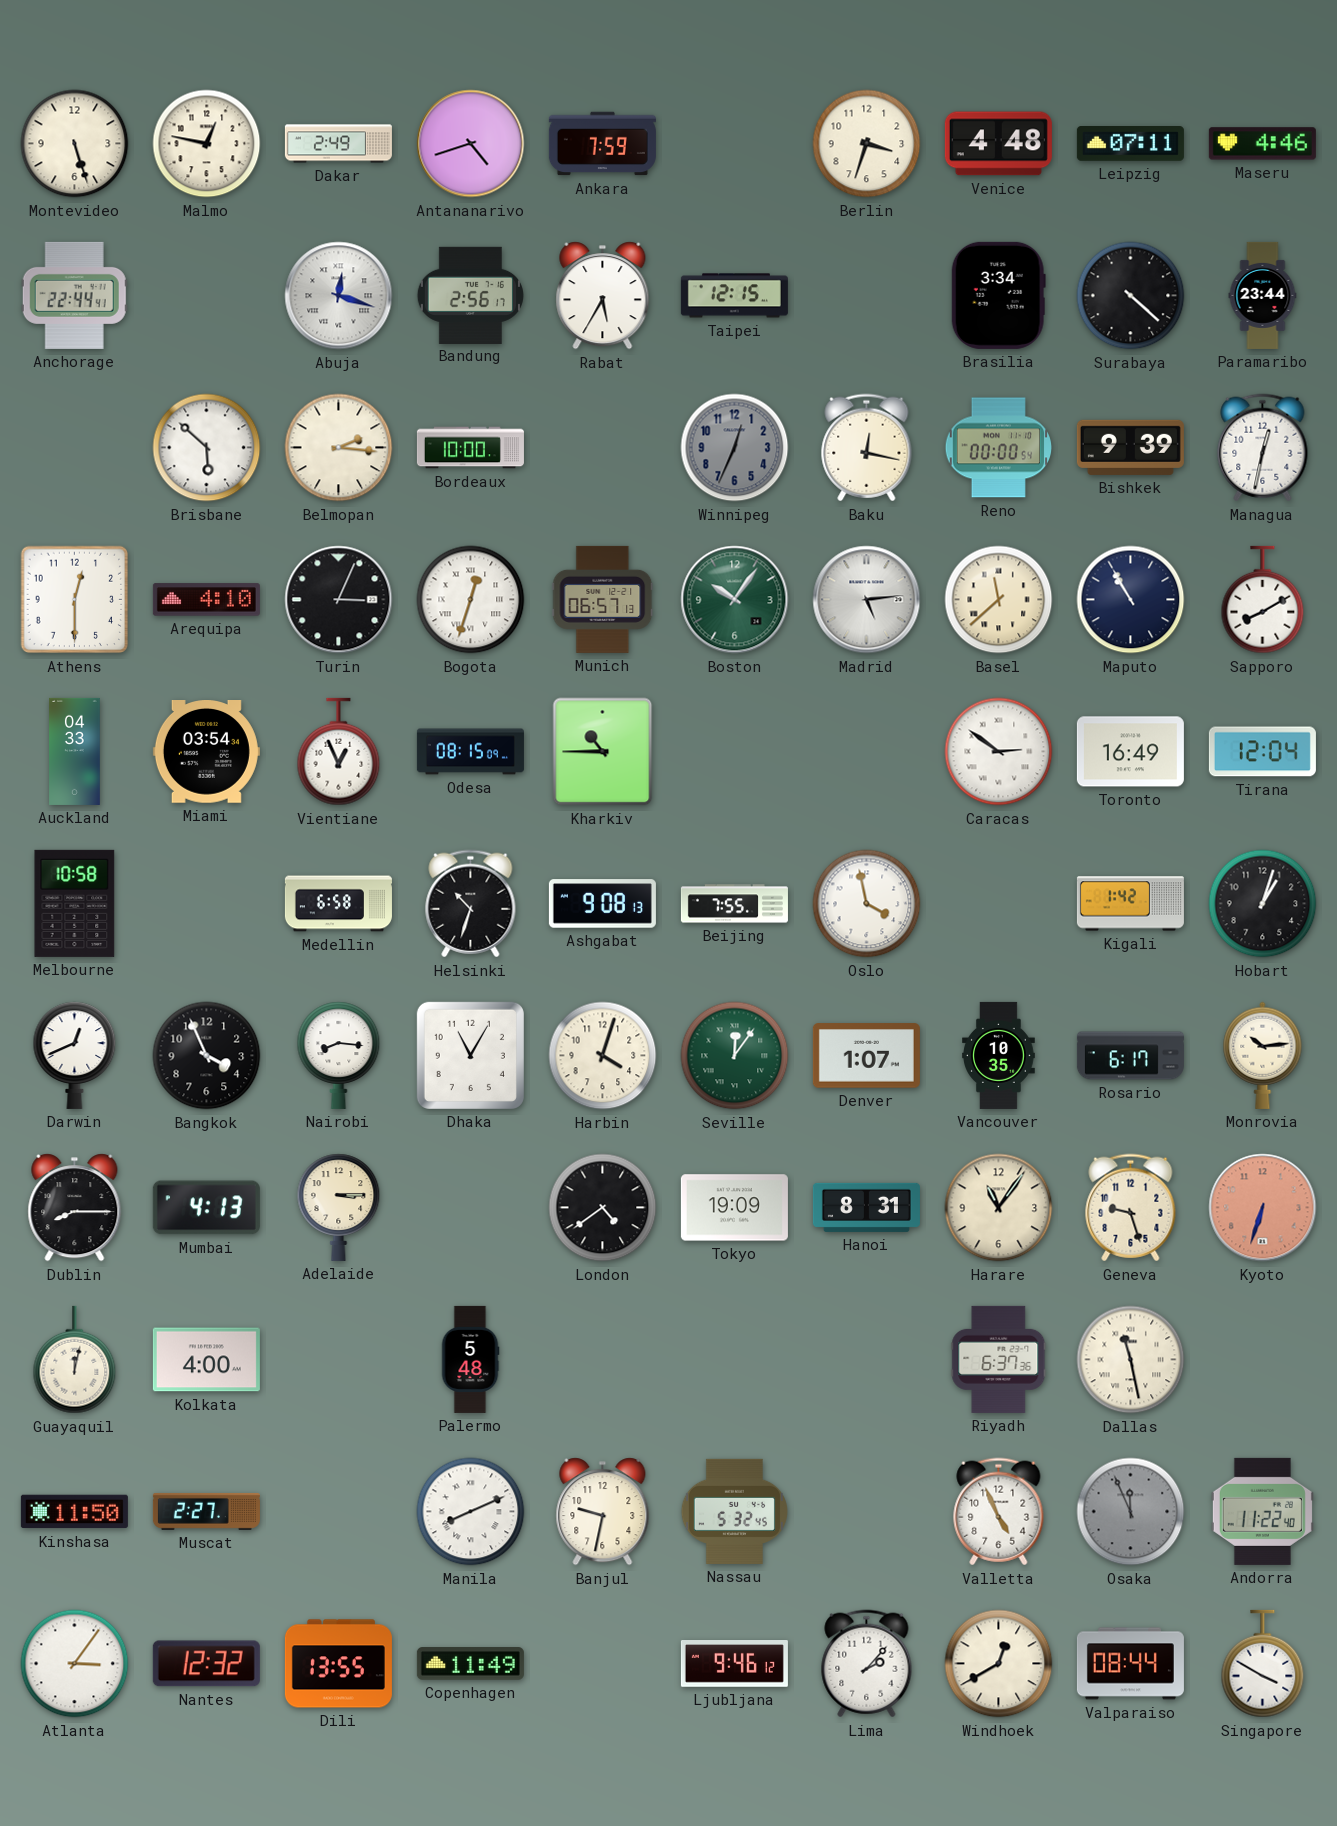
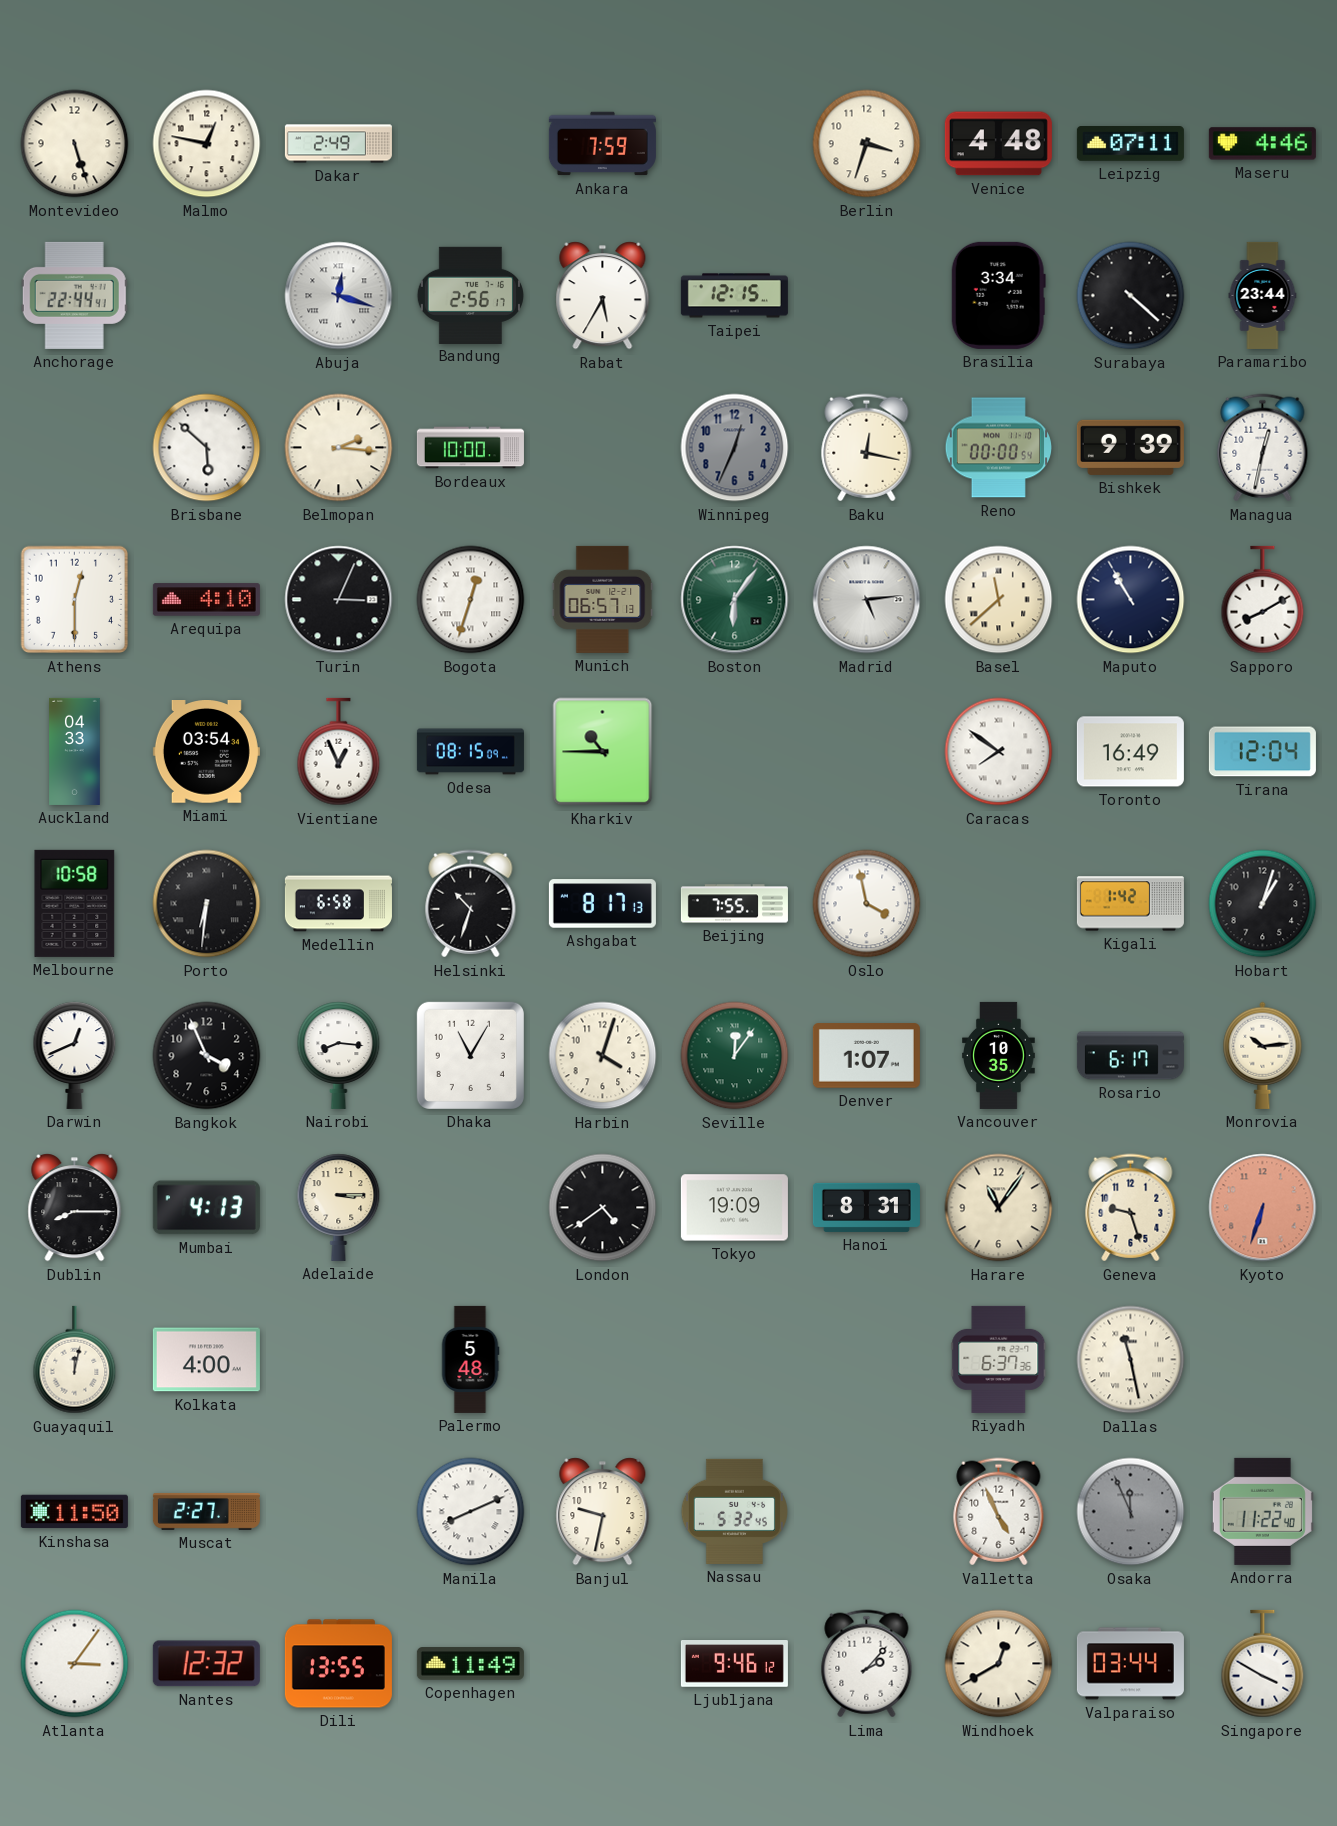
Antananarivo: 4:42 -> none
Boston: 10:06 -> 6:06
Caracas: 2:51 -> 7:51
Porto: none -> 6:31
Ashgabat: 9:08 -> 8:17
Valparaiso: 08:44 -> 03:44
